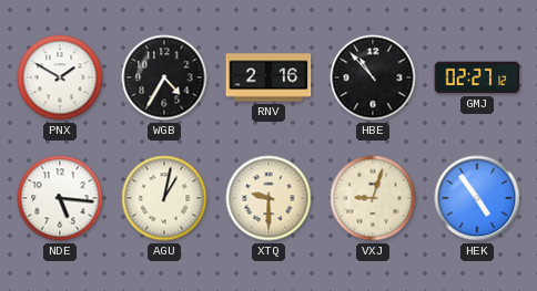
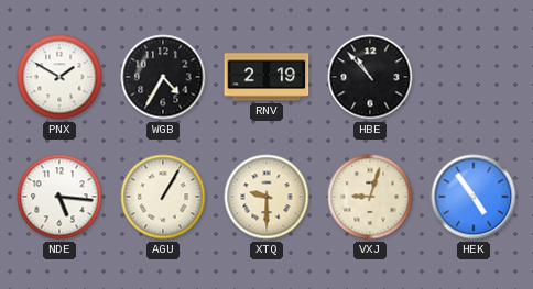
RNV: 2:16 -> 2:19
GMJ: 02:27 -> none
AGU: 1:02 -> 1:05
